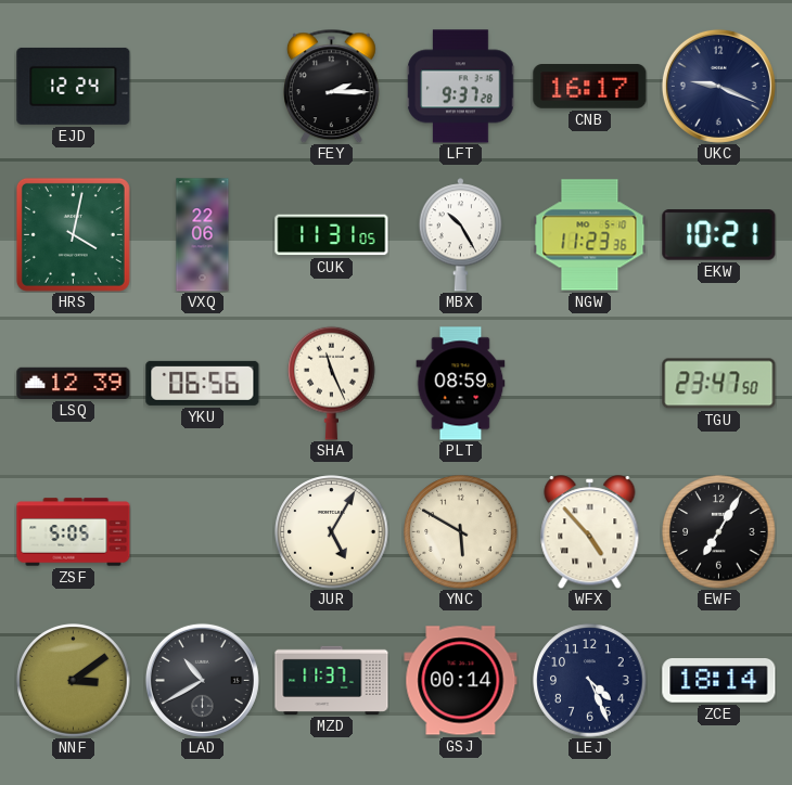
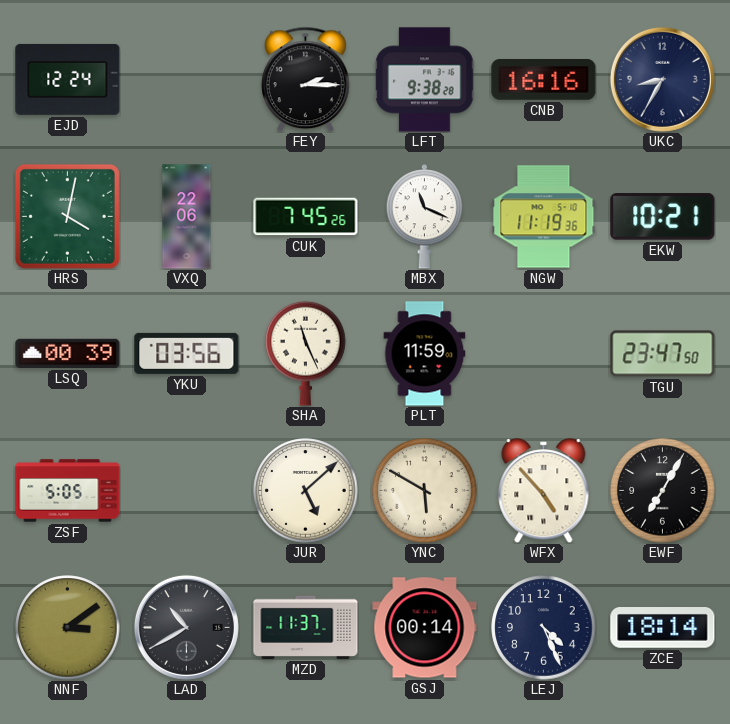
LFT: 9:37 -> 9:38
CNB: 16:17 -> 16:16
UKC: 9:19 -> 8:35
CUK: 11:31 -> 7:45
MBX: 10:25 -> 11:19
NGW: 11:23 -> 11:19
LSQ: 12:39 -> 00:39
YKU: 06:56 -> 03:56
PLT: 08:59 -> 11:59
JUR: 5:05 -> 5:08
